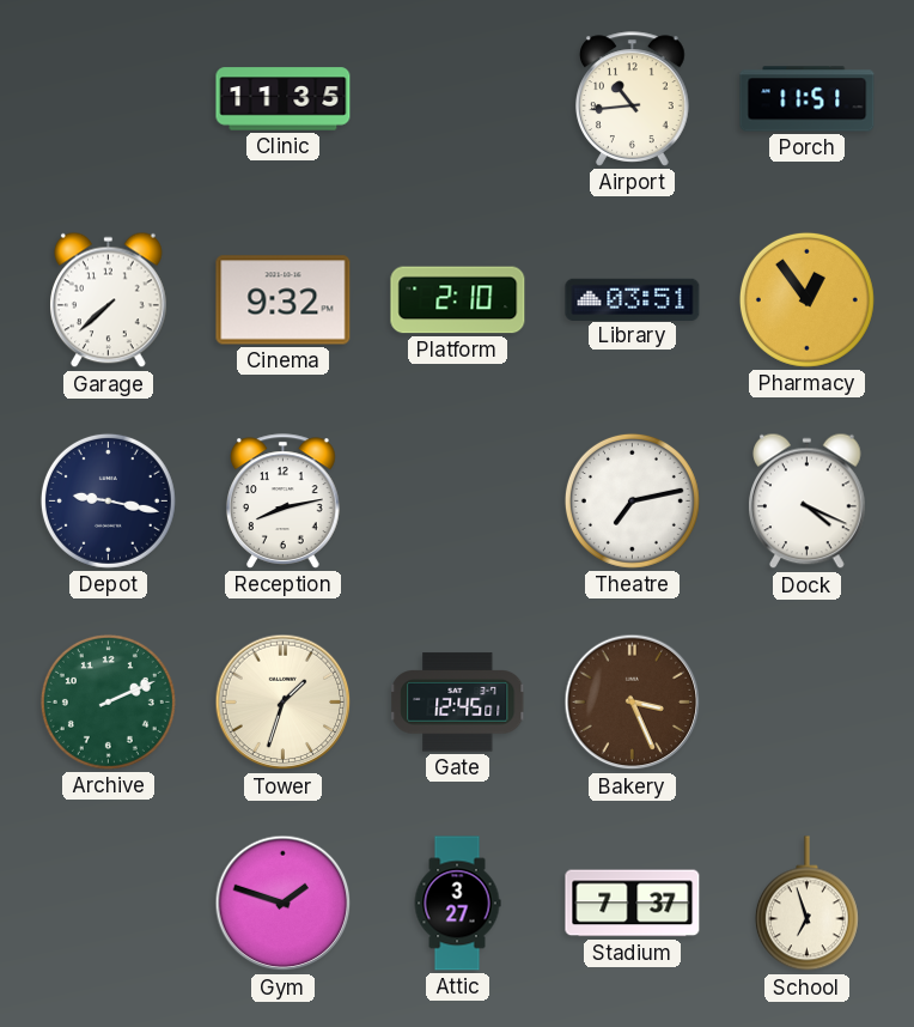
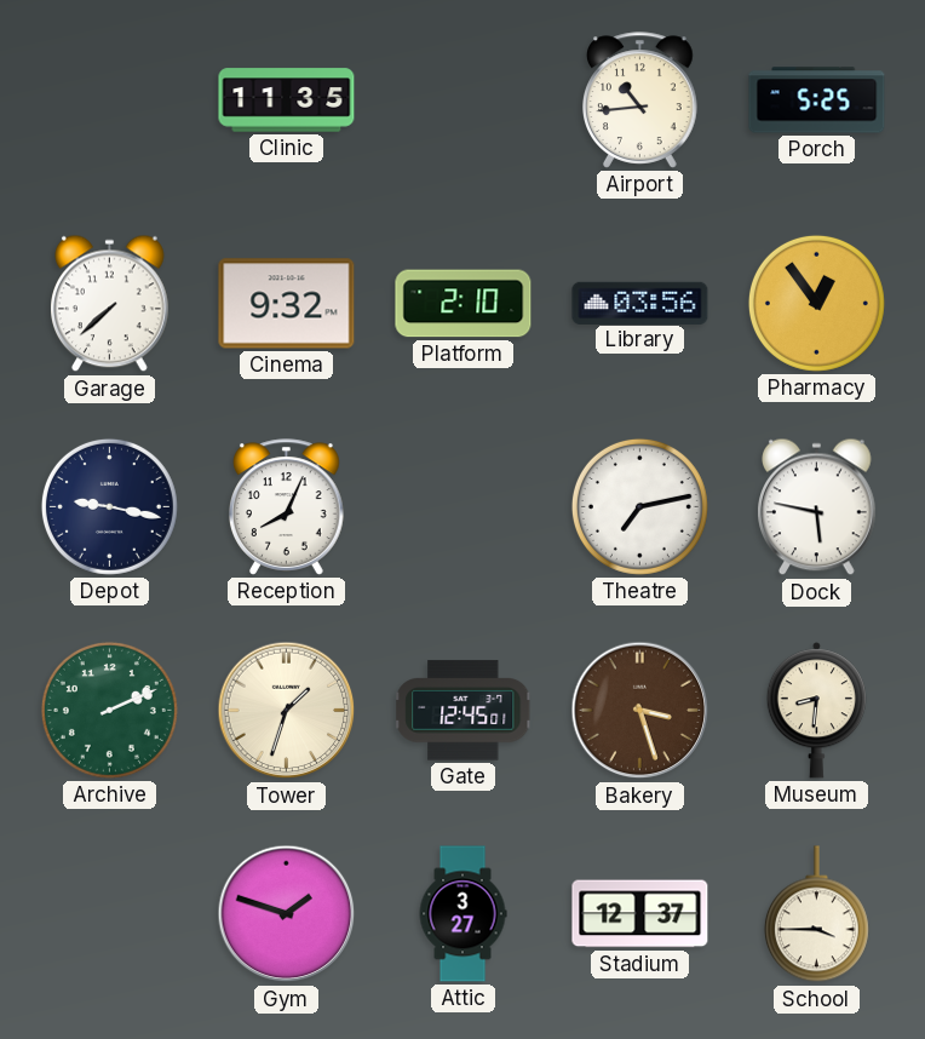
Porch: 11:51 -> 5:25
Library: 03:51 -> 03:56
Reception: 8:13 -> 8:04
Dock: 4:19 -> 5:47
Bakery: 3:26 -> 3:27
Museum: none -> 8:31
Stadium: 7:37 -> 12:37
School: 6:57 -> 3:45
